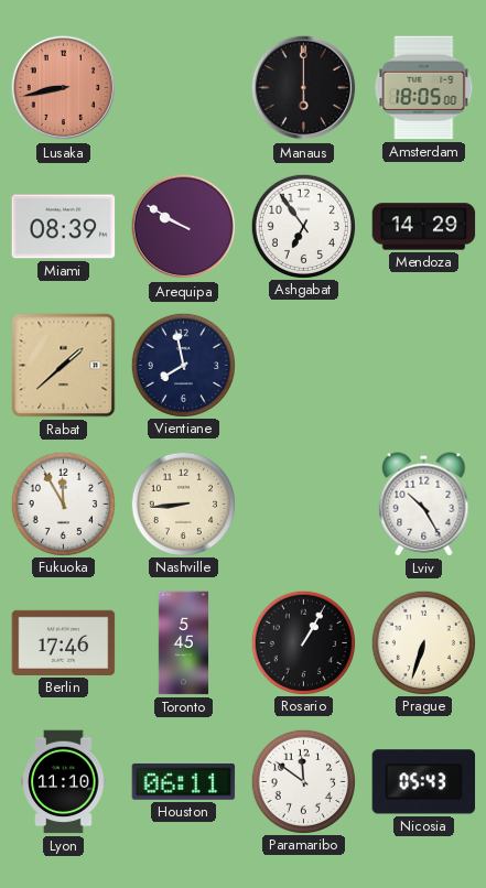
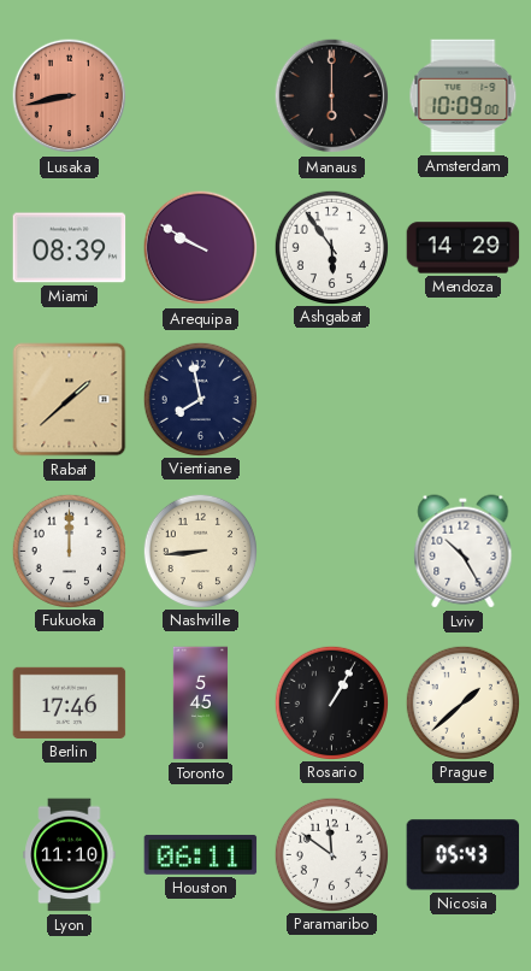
Amsterdam: 18:05 -> 10:09
Ashgabat: 6:54 -> 5:54
Fukuoka: 11:55 -> 12:00
Prague: 6:33 -> 1:38
